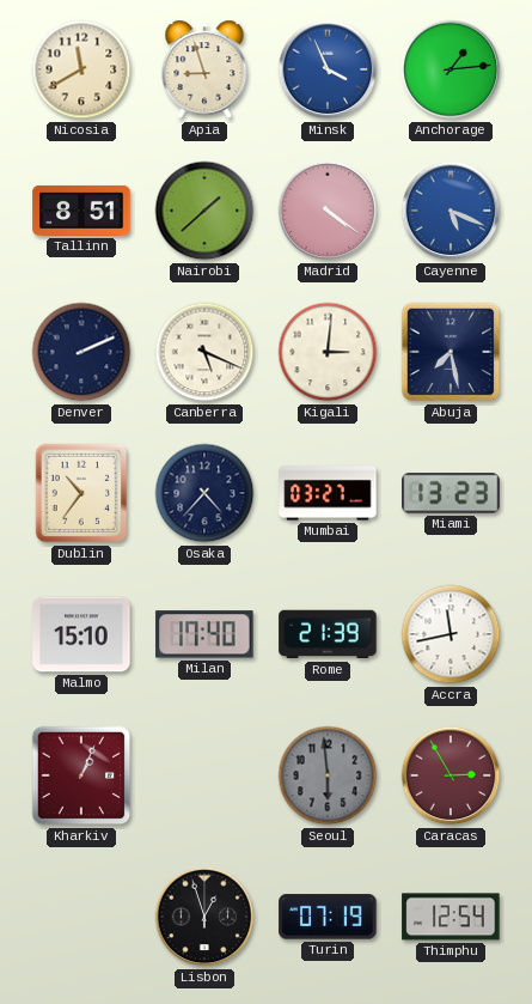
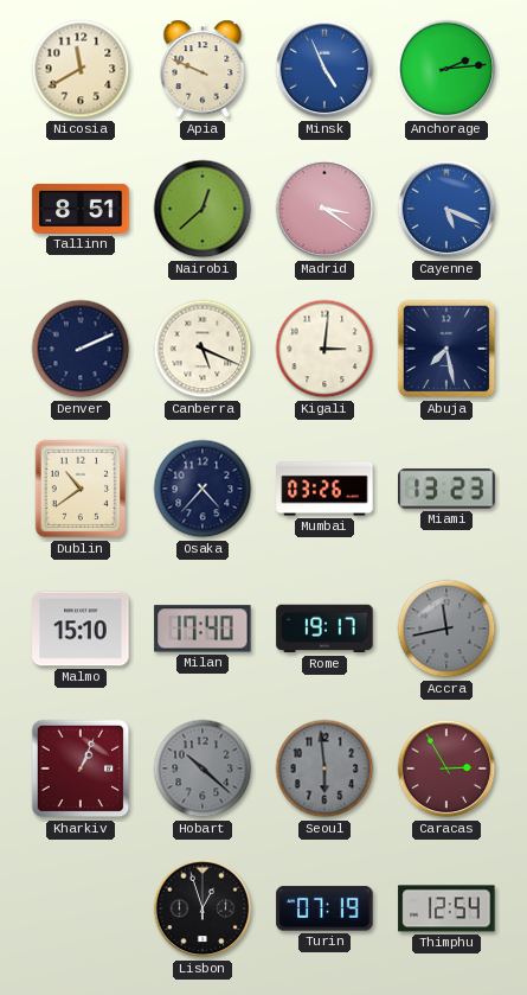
Apia: 8:57 -> 9:49
Minsk: 3:56 -> 4:56
Anchorage: 1:14 -> 2:14
Nairobi: 1:38 -> 12:38
Madrid: 4:21 -> 3:21
Dublin: 10:36 -> 10:39
Mumbai: 03:27 -> 03:26
Rome: 21:39 -> 19:17
Accra dial: white -> grey
Hobart: none -> 10:22
